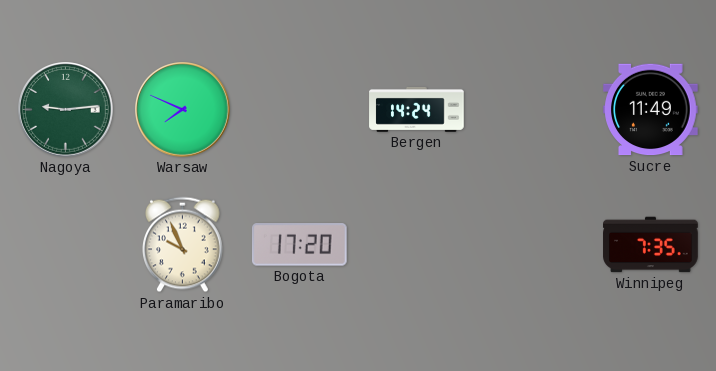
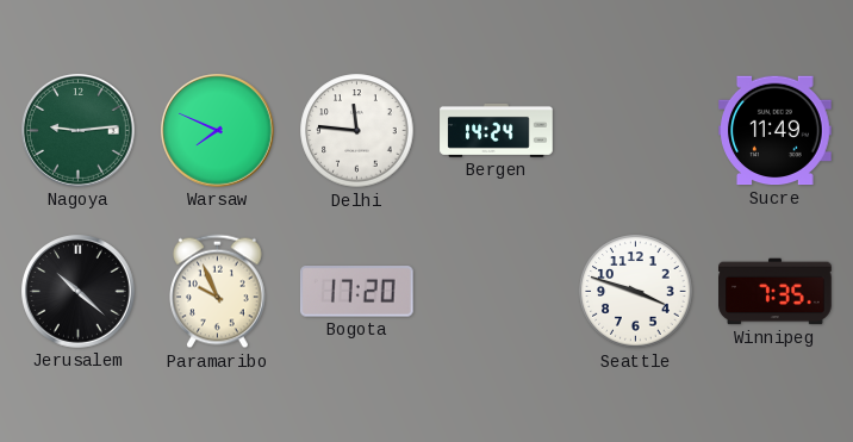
Delhi: none -> 11:46
Jerusalem: none -> 10:22
Seattle: none -> 3:48
